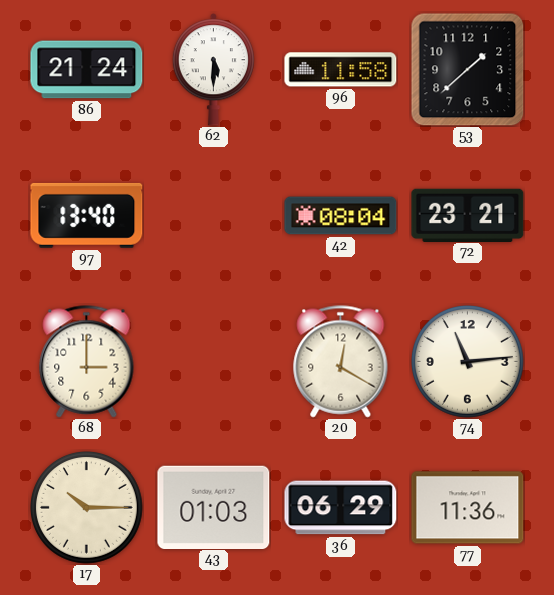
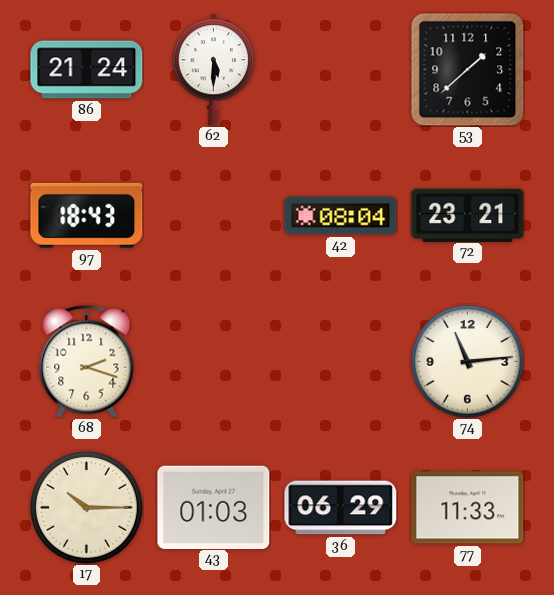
96: 11:58 -> none
97: 13:40 -> 18:43
68: 3:00 -> 2:18
20: 12:20 -> none
77: 11:36 -> 11:33
